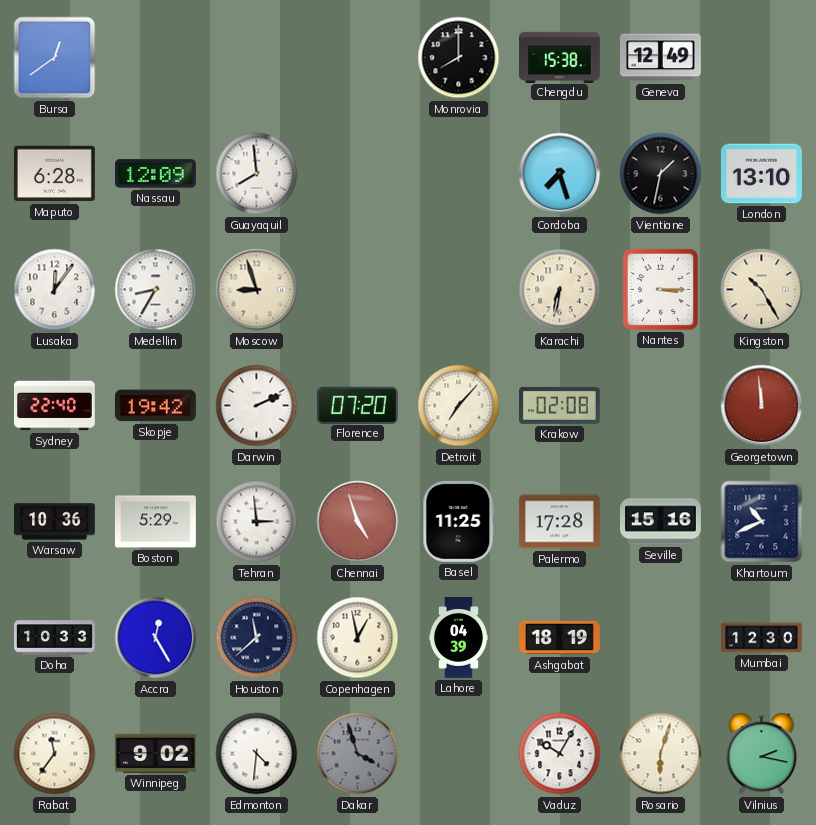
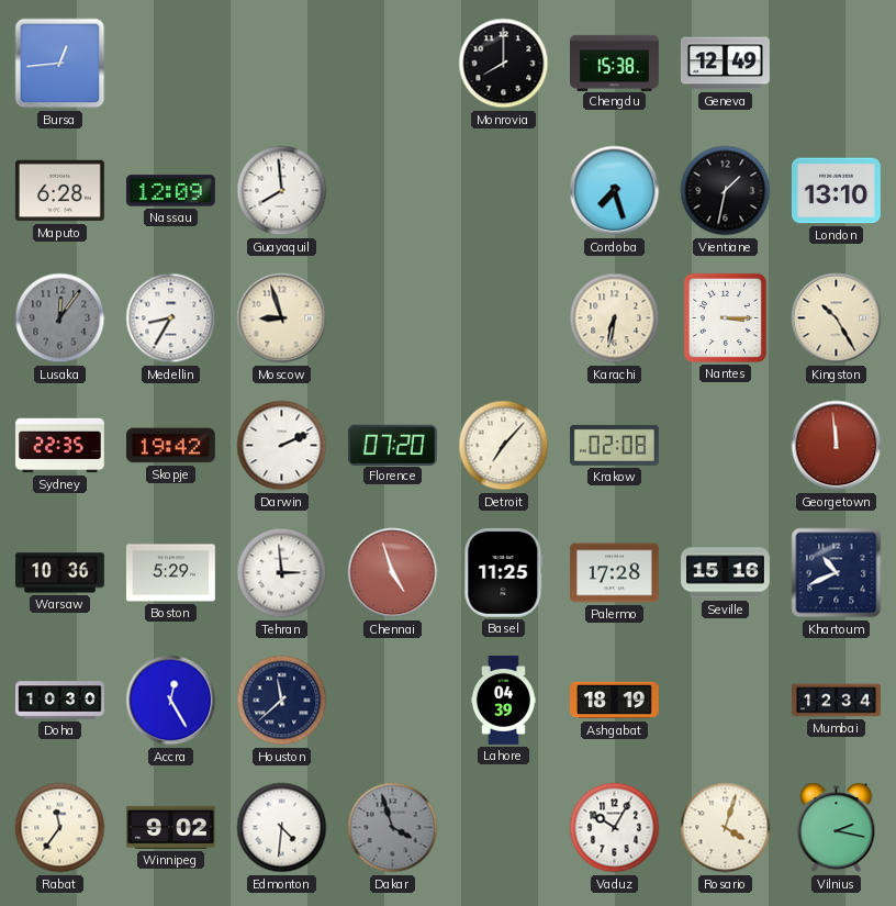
Bursa: 12:39 -> 12:44
Lusaka dial: white -> grey
Sydney: 22:40 -> 22:35
Doha: 10:33 -> 10:30
Copenhagen: 12:58 -> none
Mumbai: 12:30 -> 12:34
Rosario: 6:03 -> 4:03
